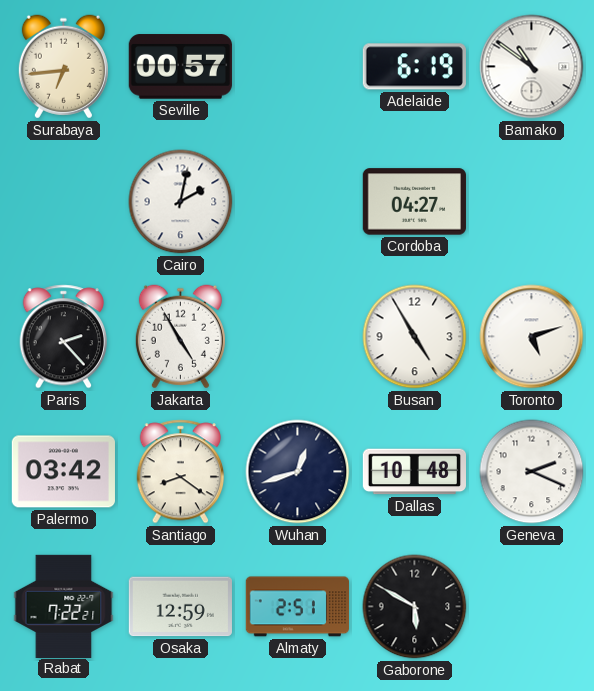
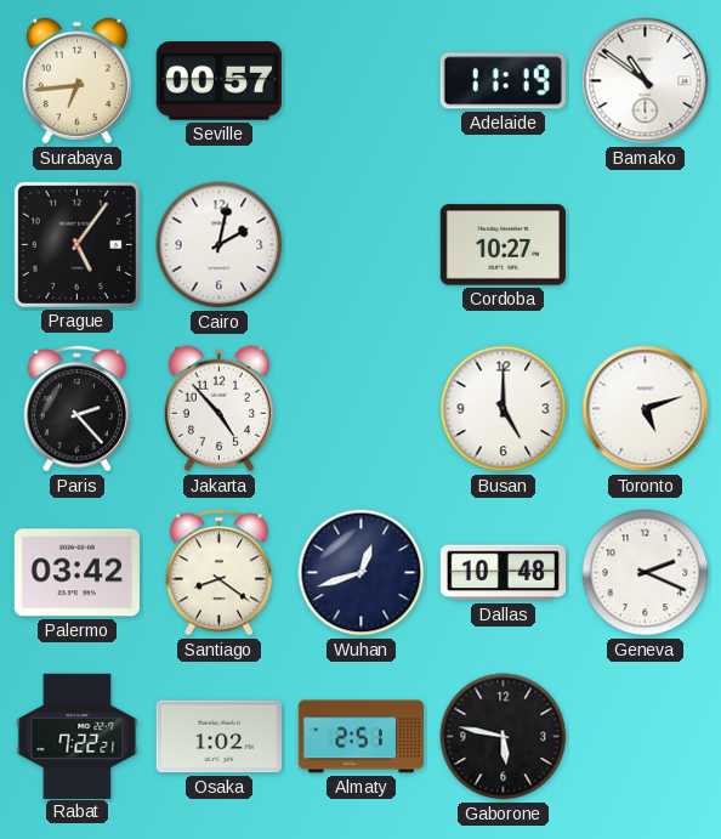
Adelaide: 6:19 -> 11:19
Prague: none -> 5:06
Cordoba: 04:27 -> 10:27
Jakarta: 4:55 -> 4:53
Busan: 4:55 -> 5:00
Osaka: 12:59 -> 1:02
Gaborone: 5:50 -> 5:47
